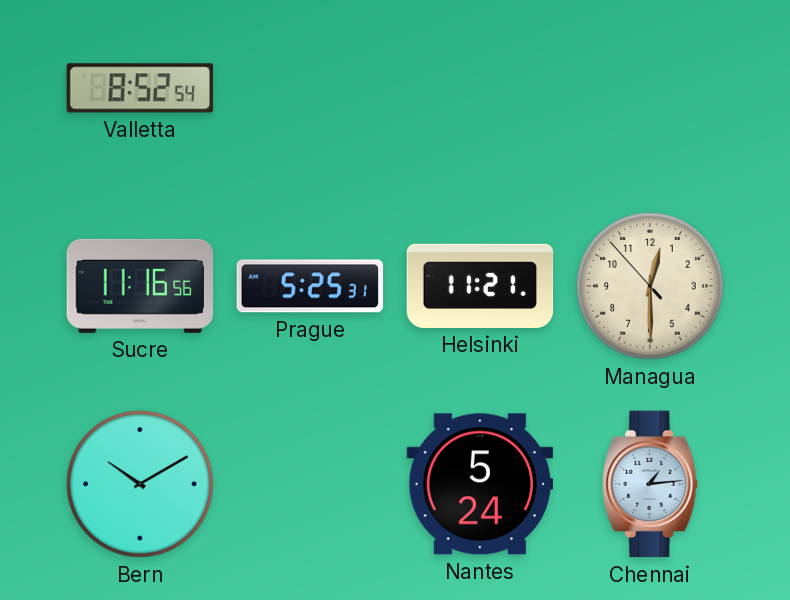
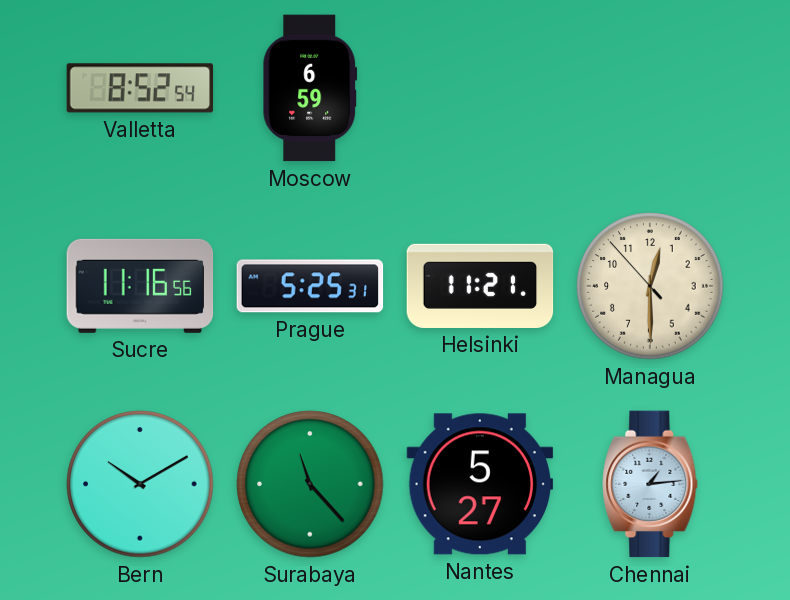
Moscow: none -> 6:59
Surabaya: none -> 11:23
Nantes: 5:24 -> 5:27
